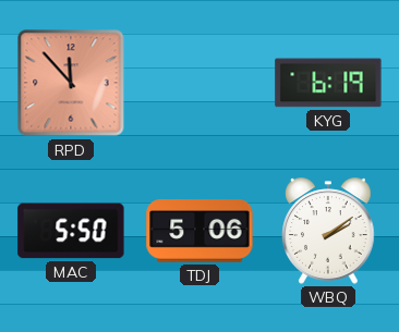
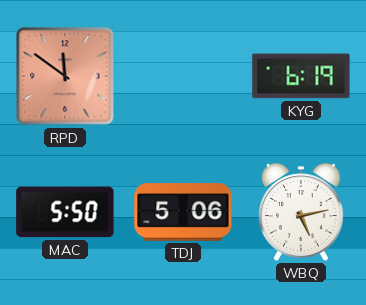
RPD: 11:53 -> 11:51
WBQ: 2:09 -> 5:13
